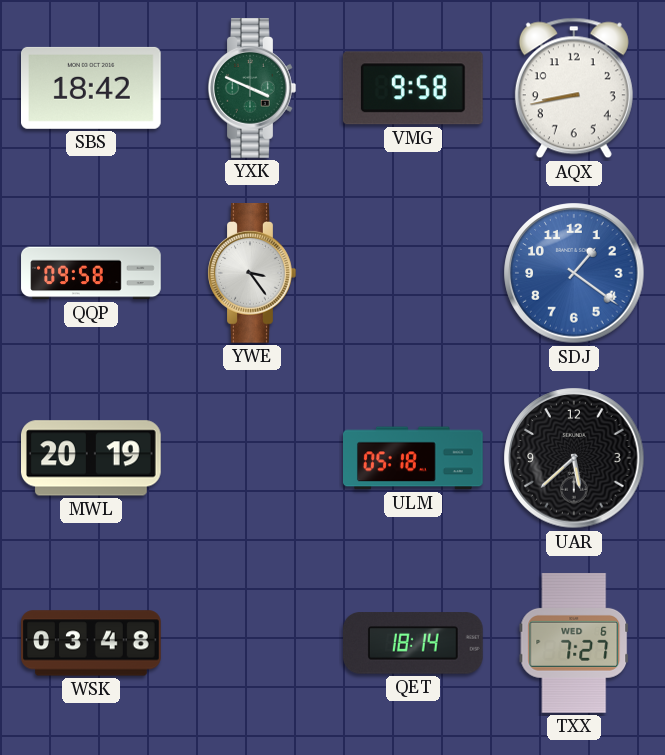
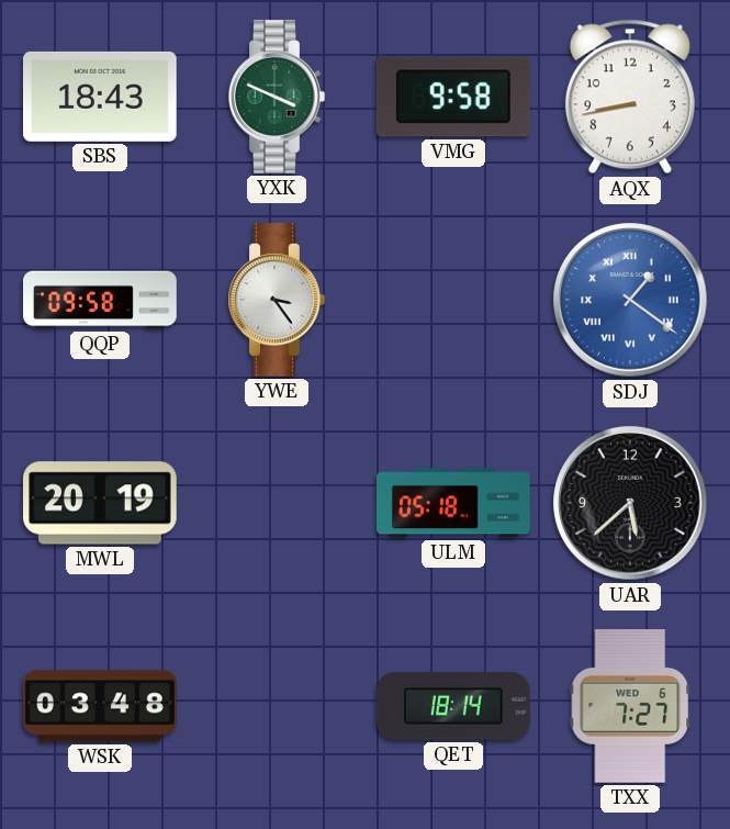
SBS: 18:42 -> 18:43
SDJ numerals: Arabic -> Roman
